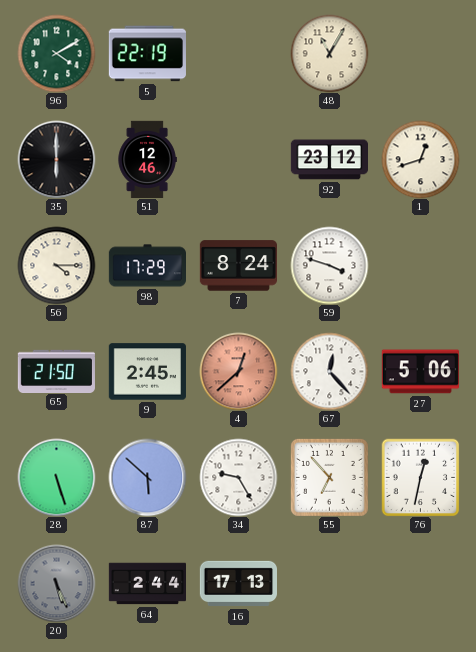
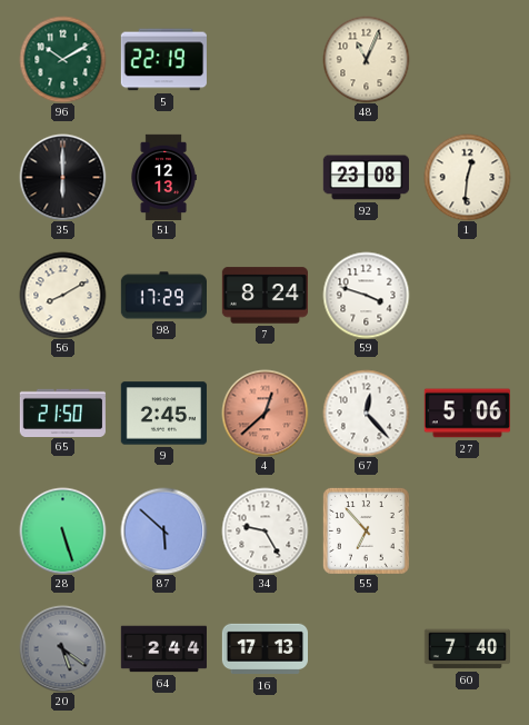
96: 4:10 -> 10:10
48: 11:05 -> 11:04
51: 12:46 -> 12:13
92: 23:12 -> 23:08
1: 12:42 -> 12:31
56: 4:15 -> 8:10
76: 12:32 -> none
20: 5:26 -> 5:21
60: none -> 7:40
